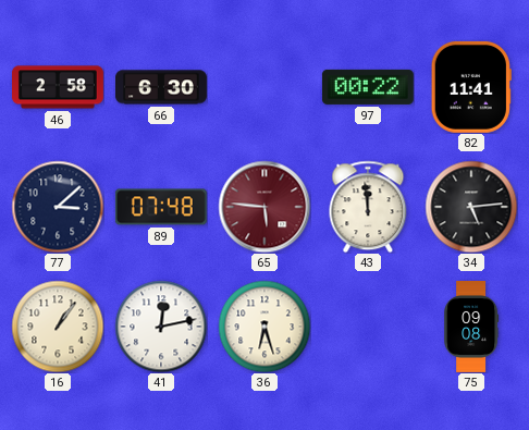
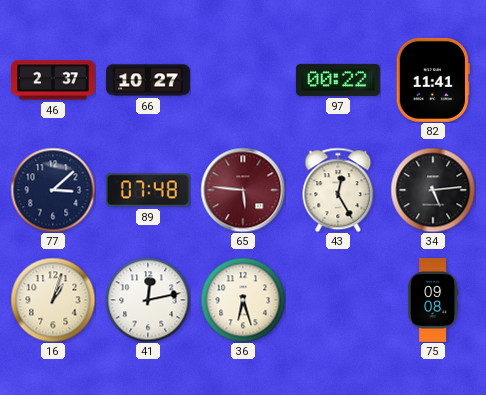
46: 2:58 -> 2:37
66: 6:30 -> 10:27
43: 11:59 -> 12:25
16: 1:06 -> 1:03
